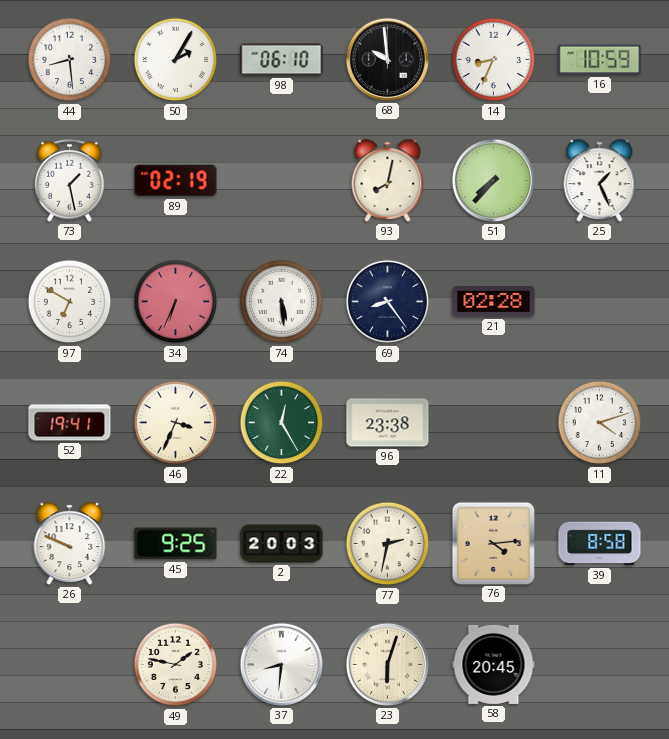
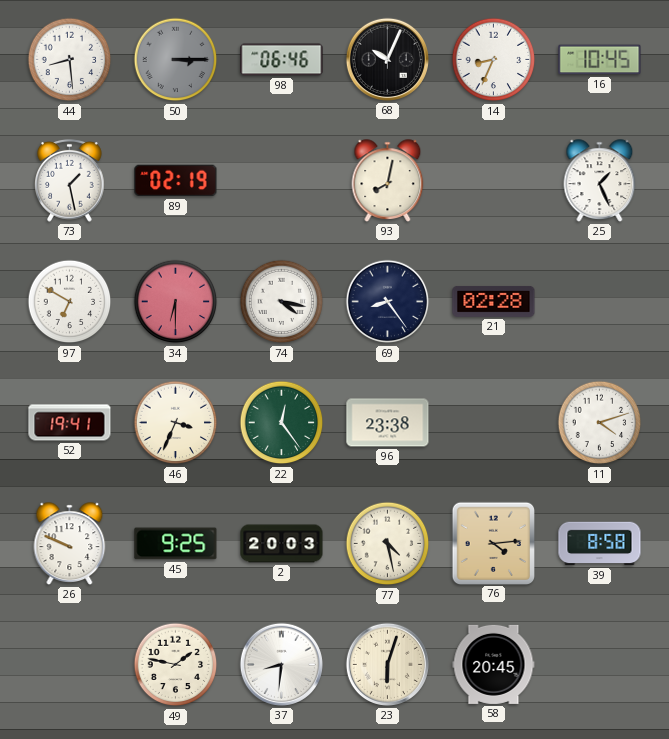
50: 2:05 -> 3:15
50 dial: white -> grey
98: 06:10 -> 06:46
68: 9:59 -> 10:04
16: 10:59 -> 10:45
51: 7:37 -> none
34: 6:34 -> 6:30
74: 5:29 -> 4:17
22: 12:25 -> 12:24
77: 2:32 -> 4:28
